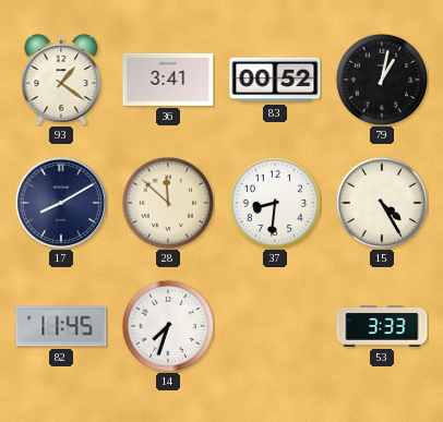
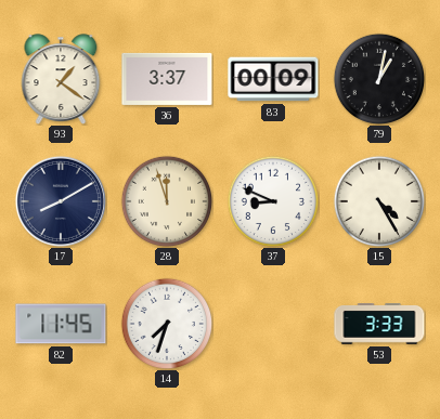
36: 3:41 -> 3:37
83: 00:52 -> 00:09
28: 11:52 -> 11:57
37: 8:31 -> 8:49
